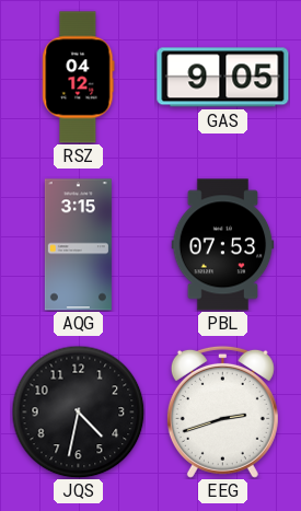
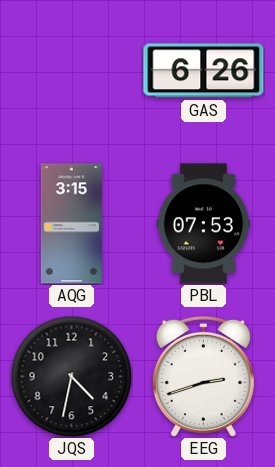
RSZ: 04:12 -> none
GAS: 9:05 -> 6:26
